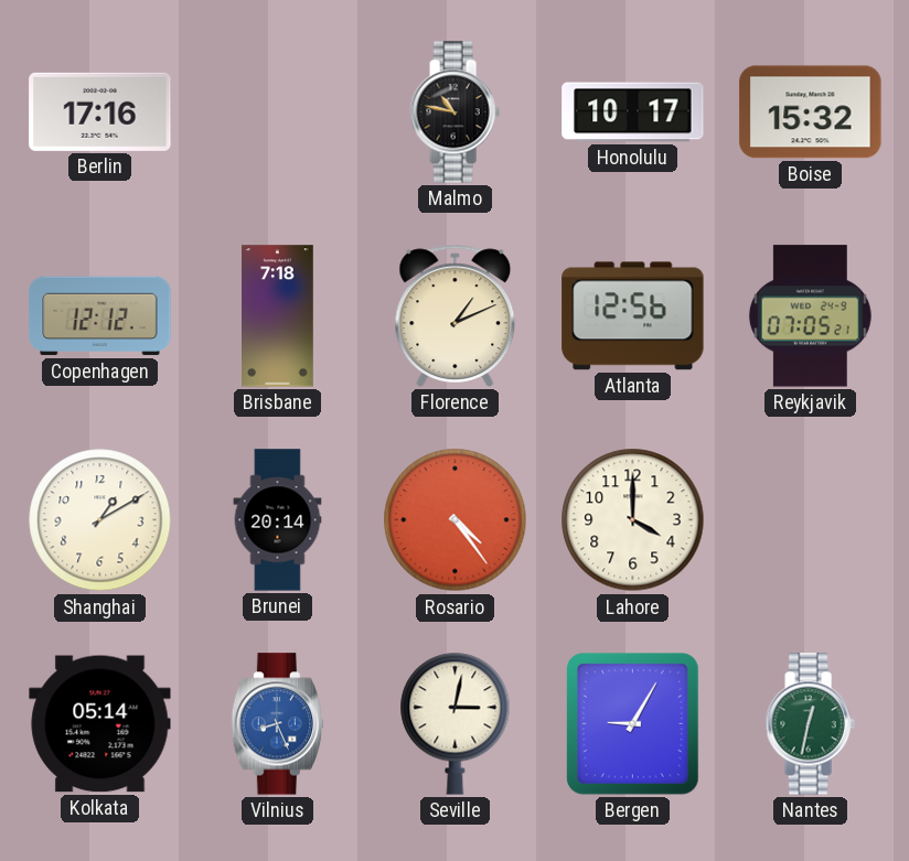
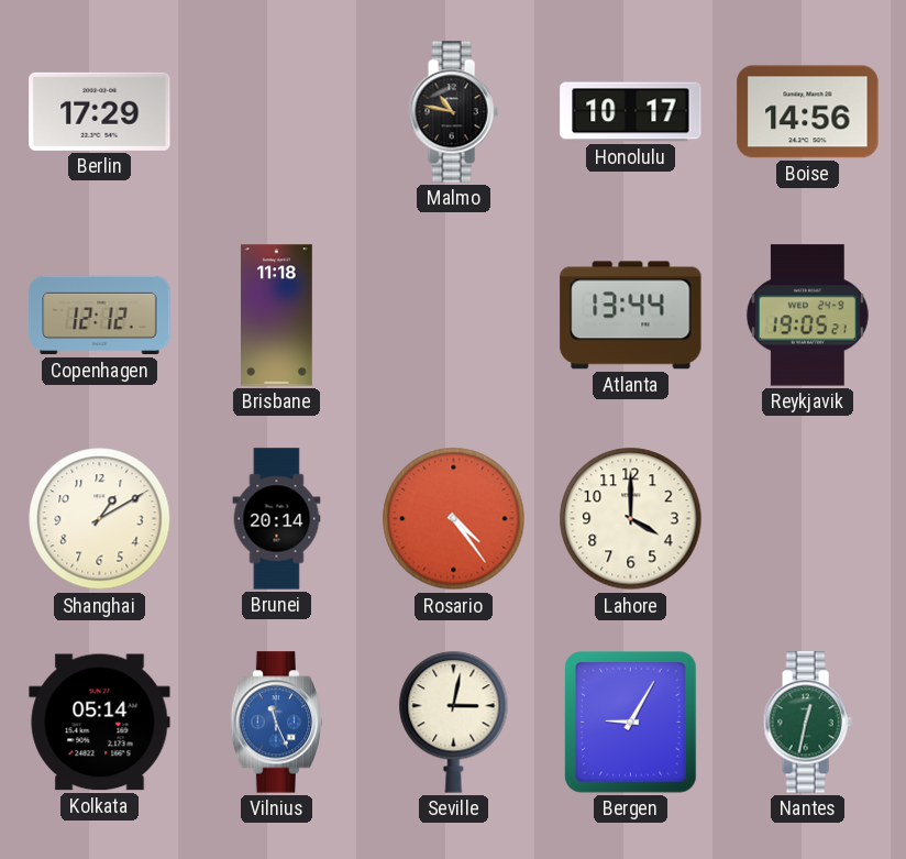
Berlin: 17:16 -> 17:29
Boise: 15:32 -> 14:56
Brisbane: 7:18 -> 11:18
Florence: 1:11 -> none
Atlanta: 12:56 -> 13:44
Reykjavik: 07:05 -> 19:05
Vilnius: 8:26 -> 11:26
